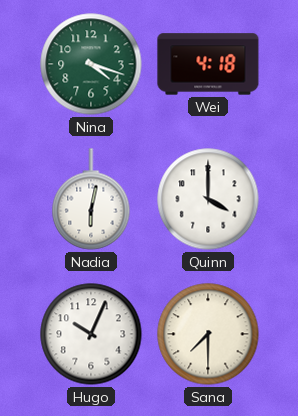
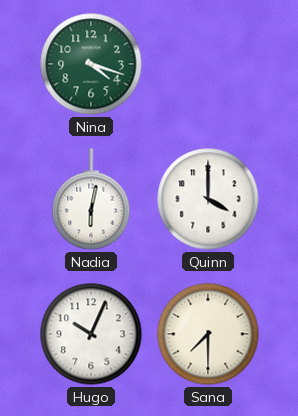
Wei: 4:18 -> none
